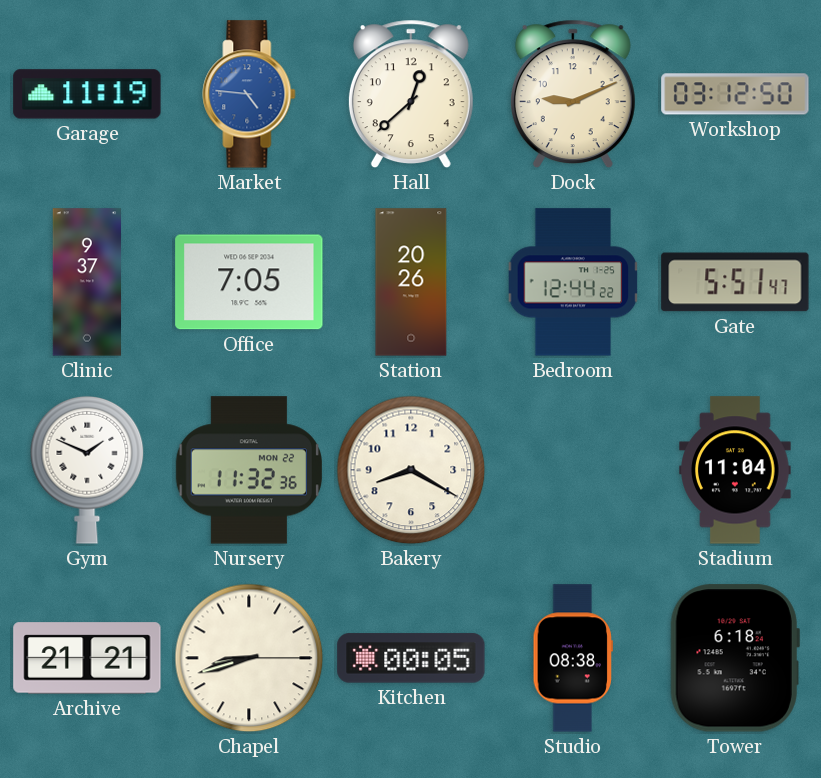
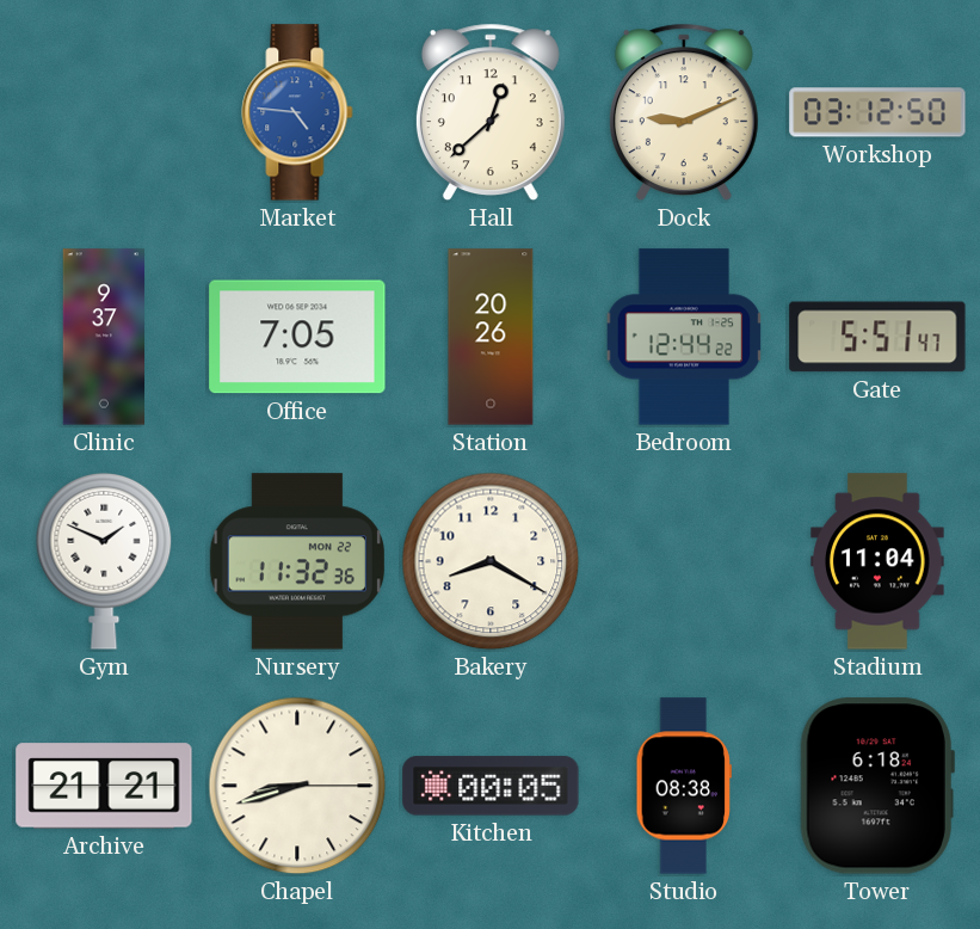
Garage: 11:19 -> none
